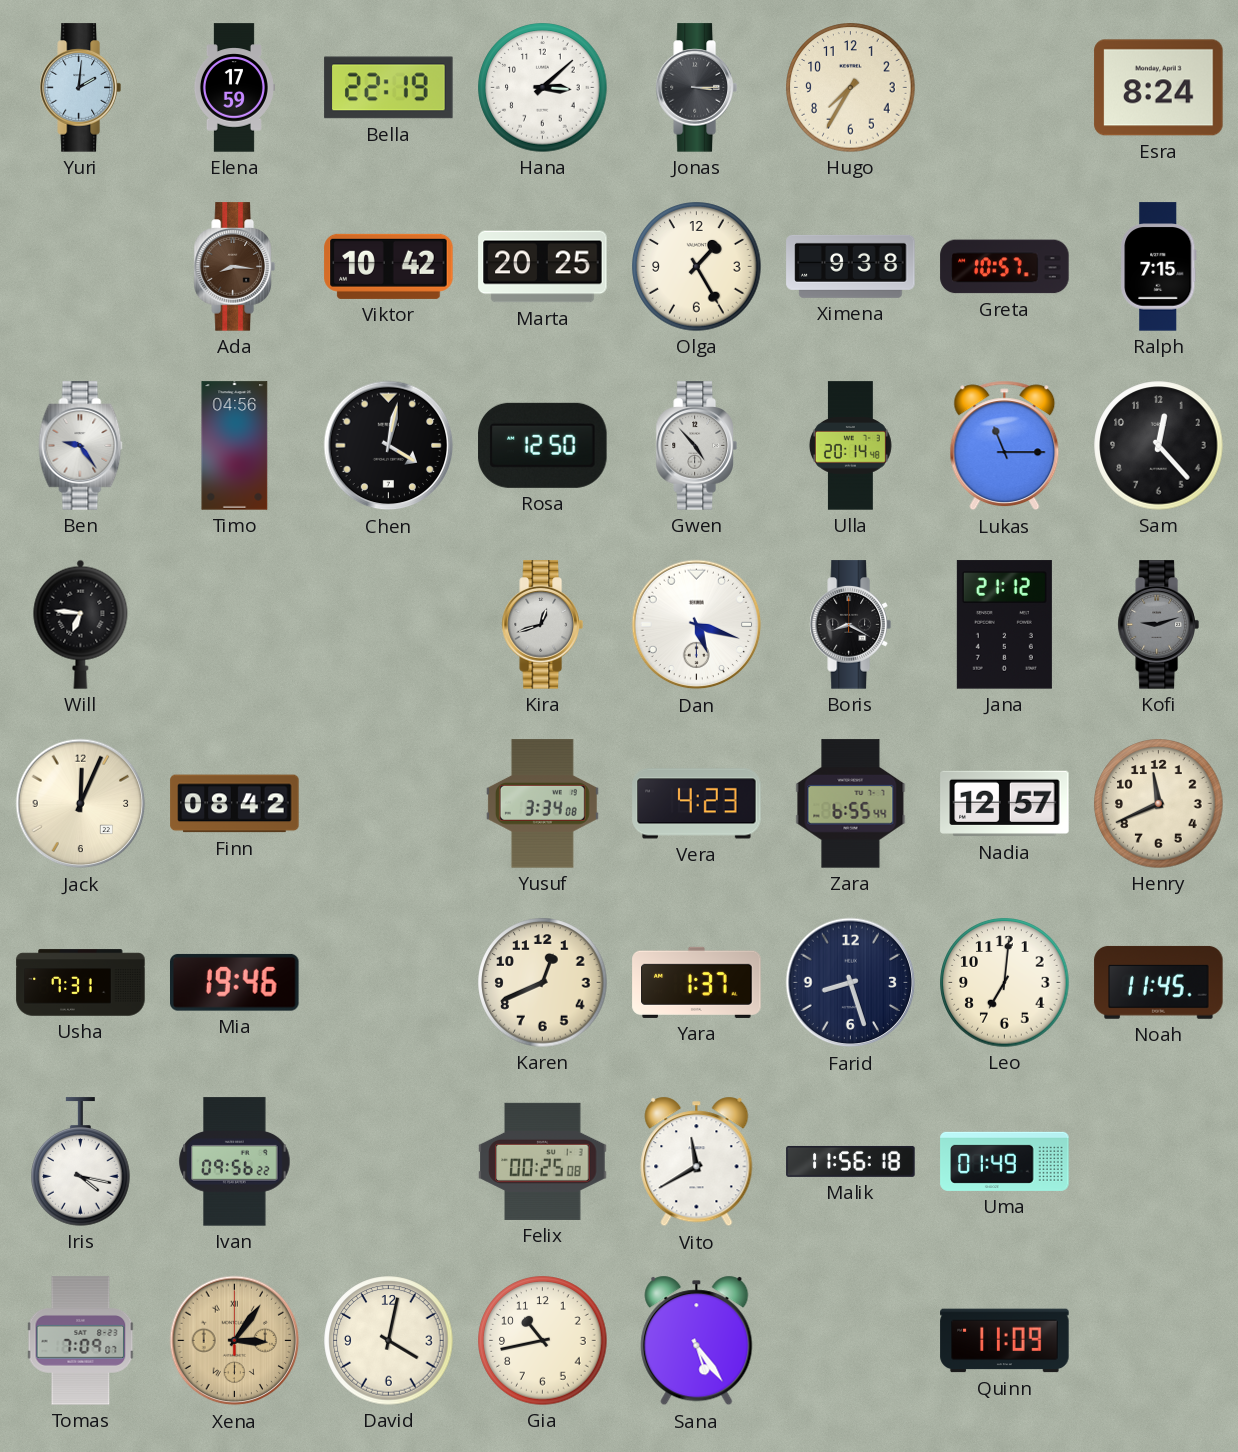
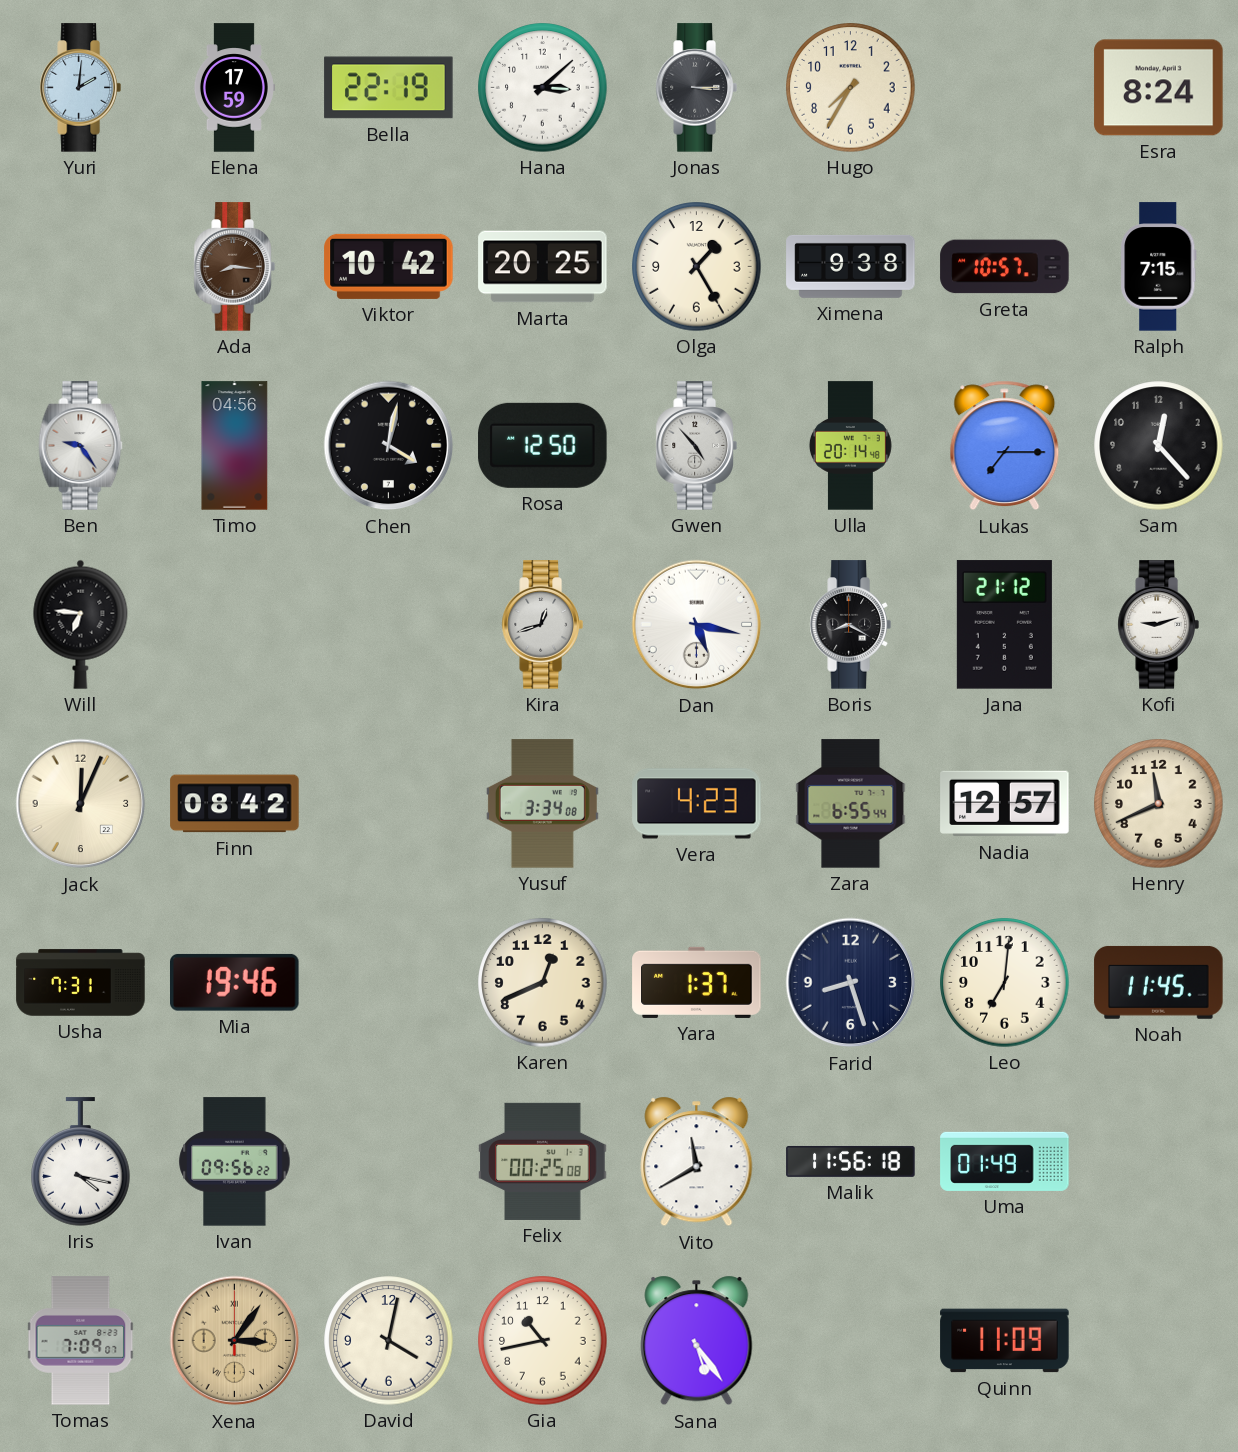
Lukas: 11:15 -> 7:15
Dan: 5:18 -> 5:17
Kofi dial: grey -> white
